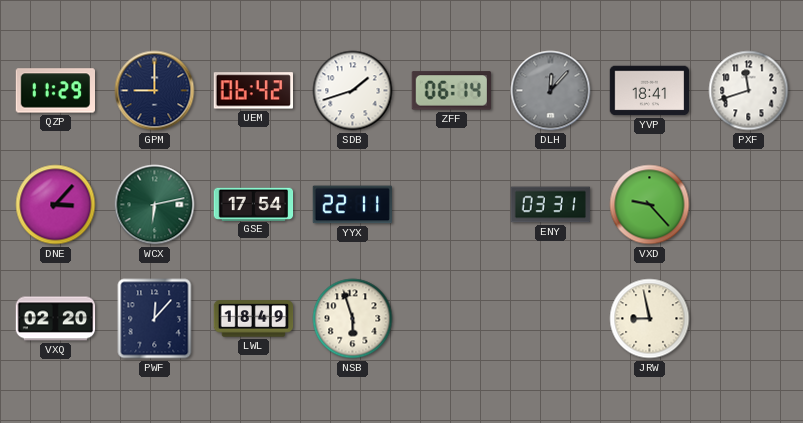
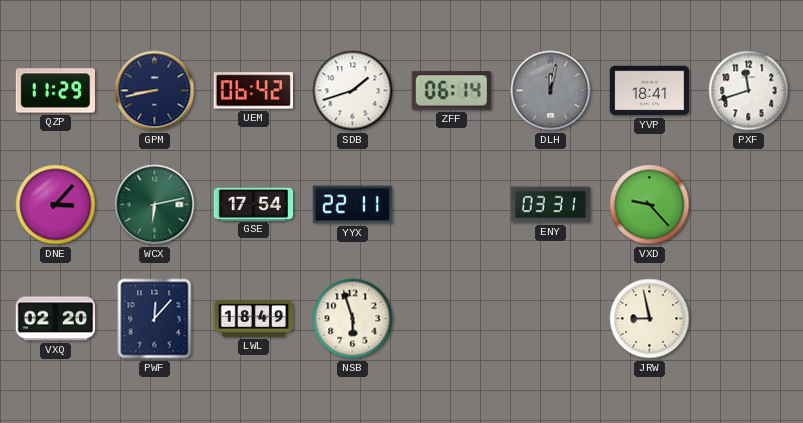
GPM: 9:00 -> 8:43
DLH: 12:07 -> 12:02
